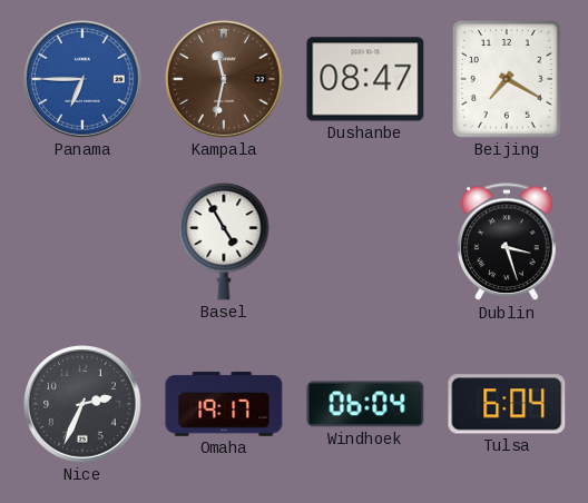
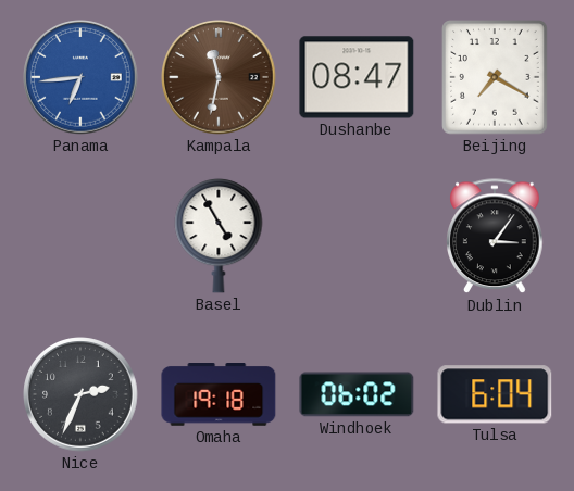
Panama: 6:45 -> 6:44
Dublin: 3:27 -> 3:06
Omaha: 19:17 -> 19:18
Windhoek: 06:04 -> 06:02
